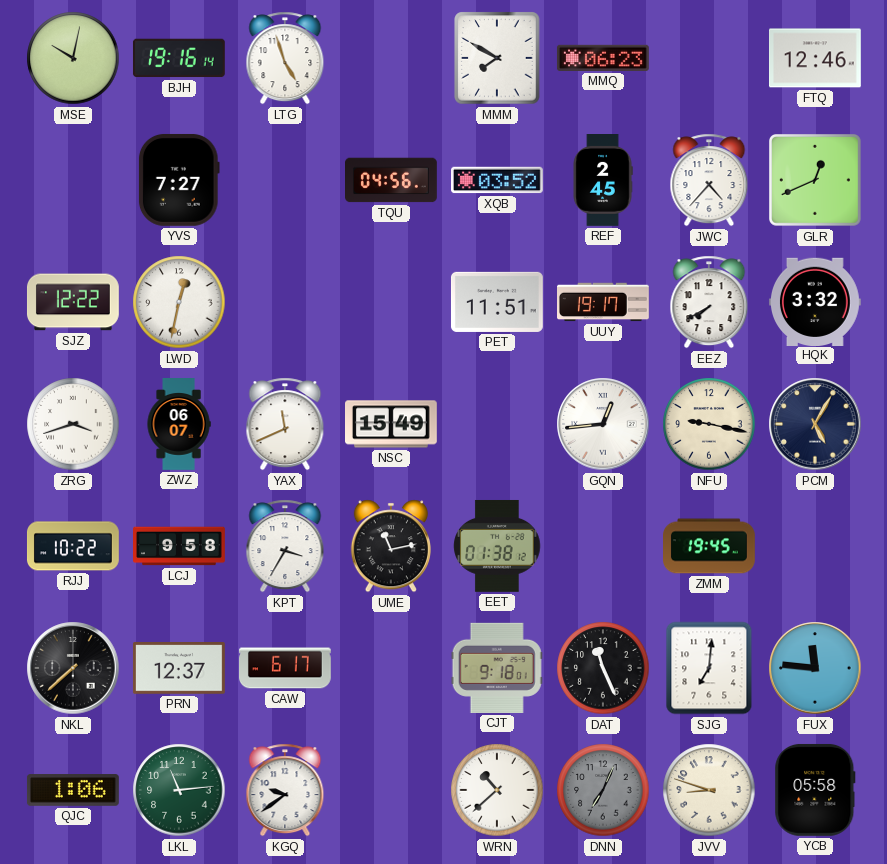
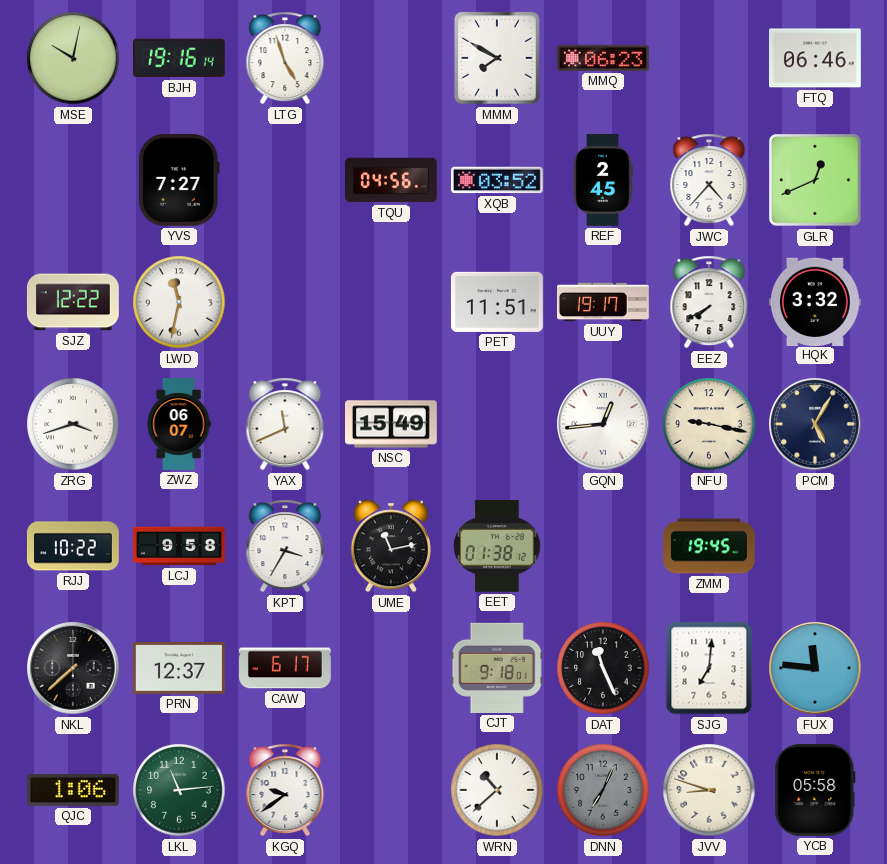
FTQ: 12:46 -> 06:46
LWD: 12:32 -> 11:32
